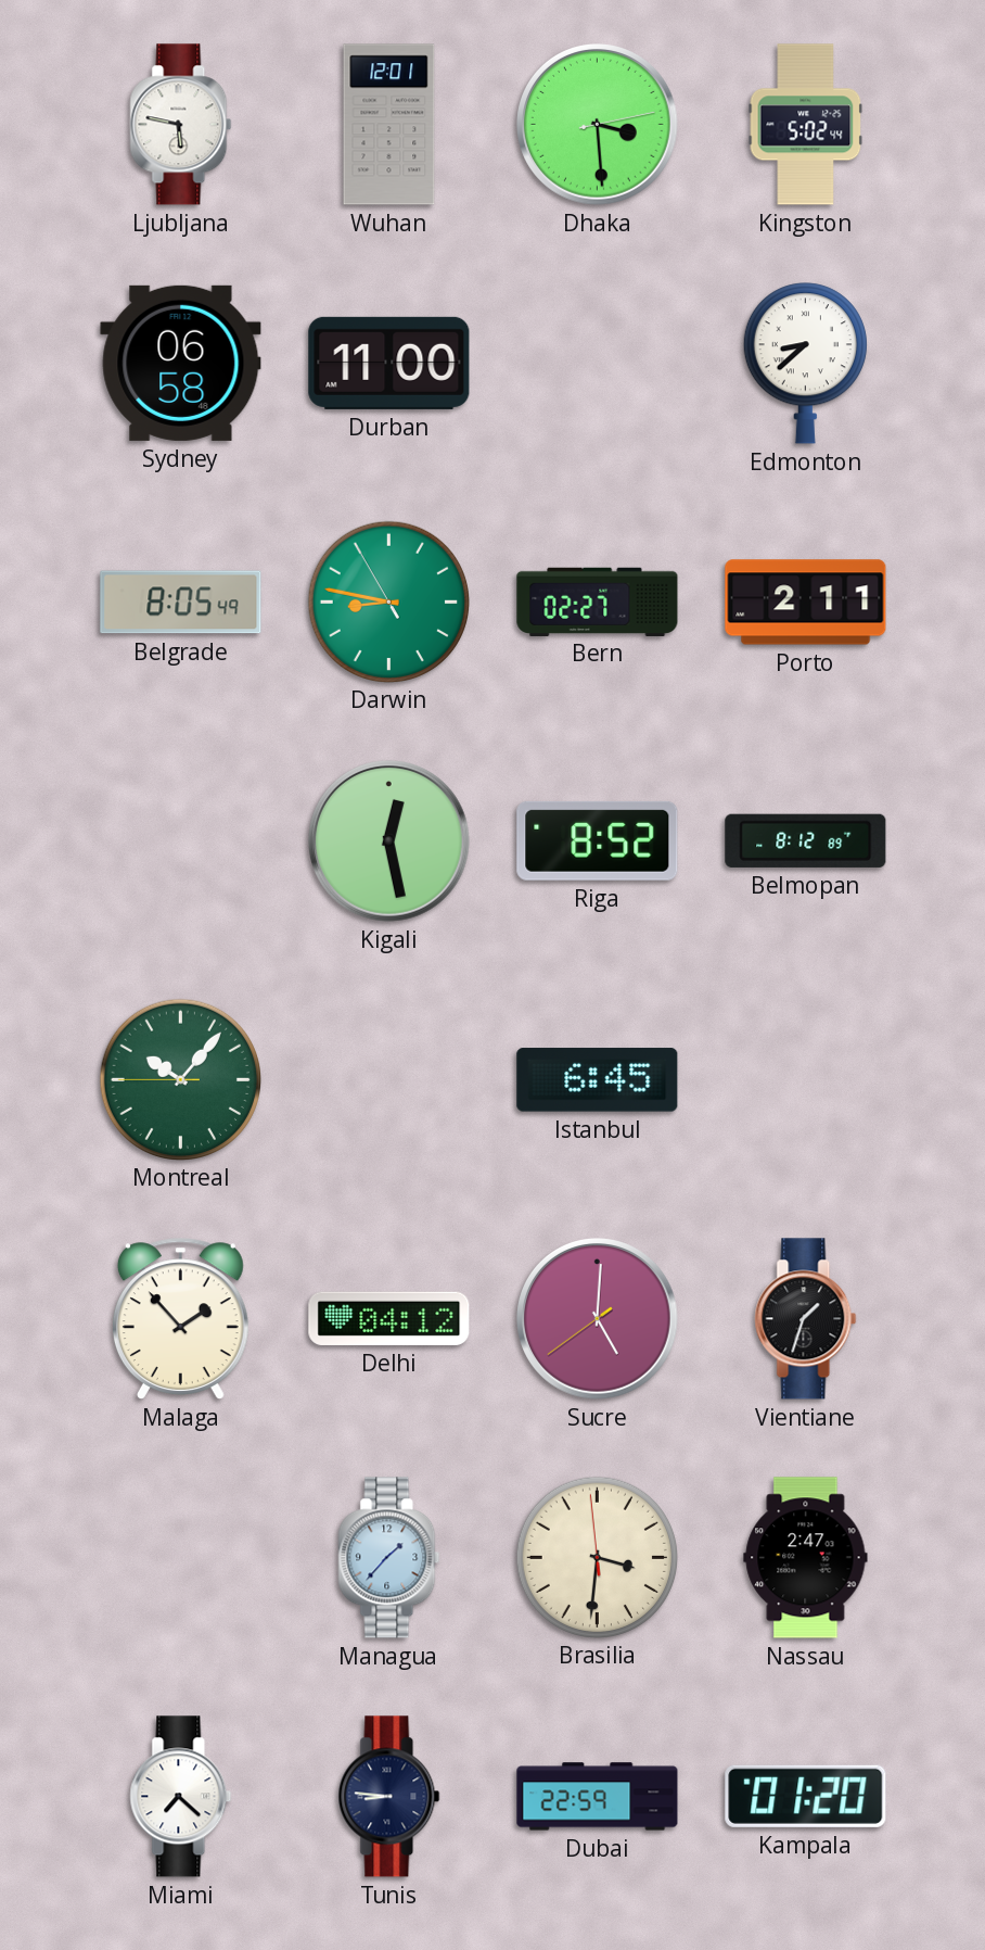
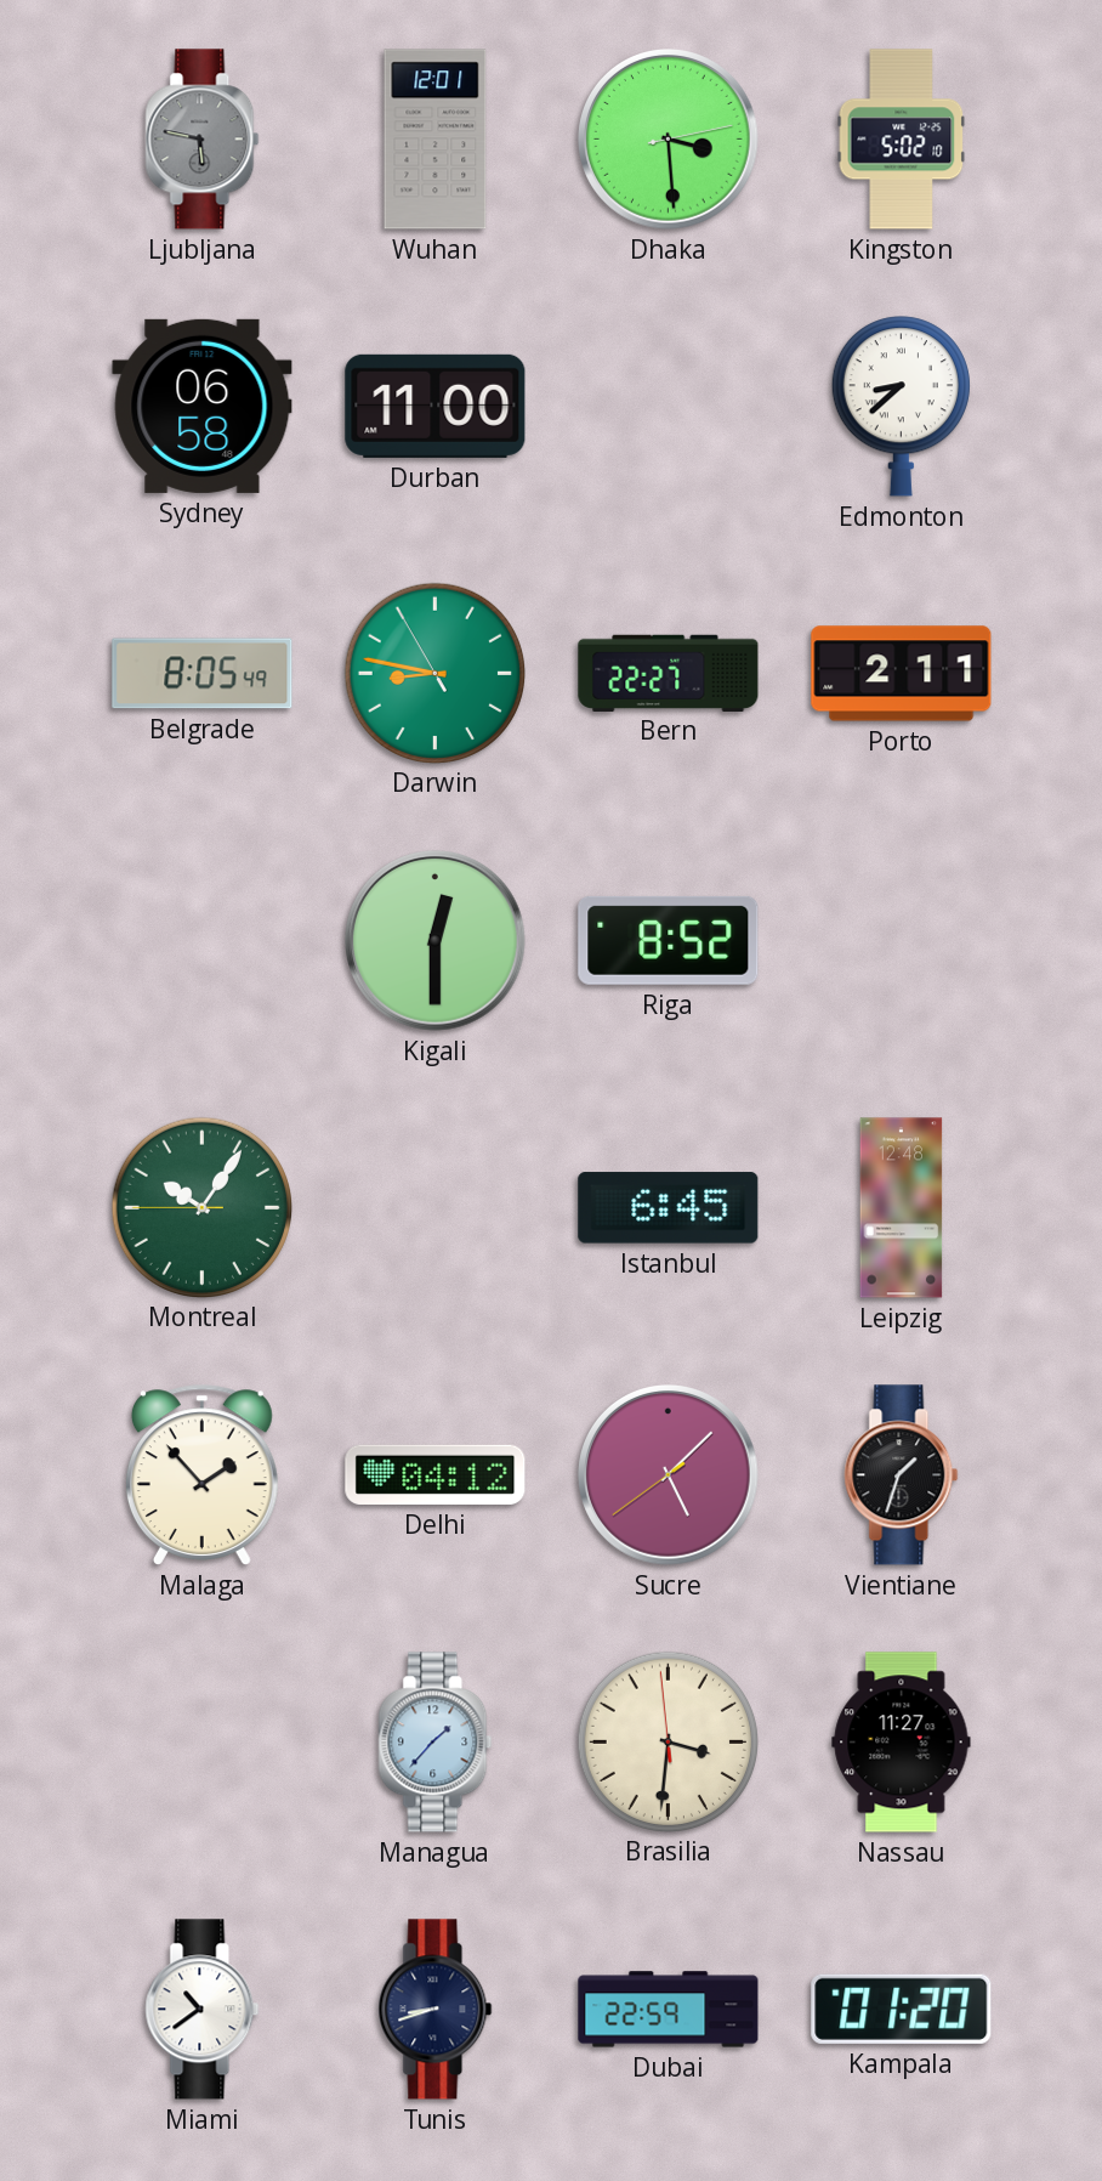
Ljubljana dial: white -> grey
Kingston: 5:02:44 -> 5:02:10
Bern: 02:27 -> 22:27
Kigali: 12:28 -> 12:30
Belmopan: 8:12 -> none
Montreal: 10:06 -> 10:05
Leipzig: none -> 12:48
Sucre: 5:00 -> 5:07
Nassau: 2:47 -> 11:27
Miami: 7:22 -> 10:39
Tunis: 8:46 -> 8:42
